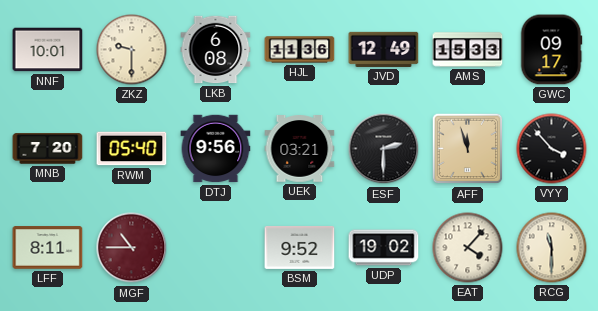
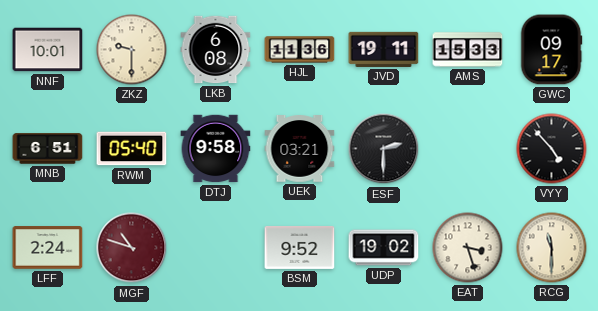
JVD: 12:49 -> 19:11
MNB: 7:20 -> 6:51
DTJ: 9:56 -> 9:58
AFF: 11:57 -> none
VYY: 3:53 -> 4:53
LFF: 8:11 -> 2:24
MGF: 10:45 -> 10:48
EAT: 4:07 -> 3:27
